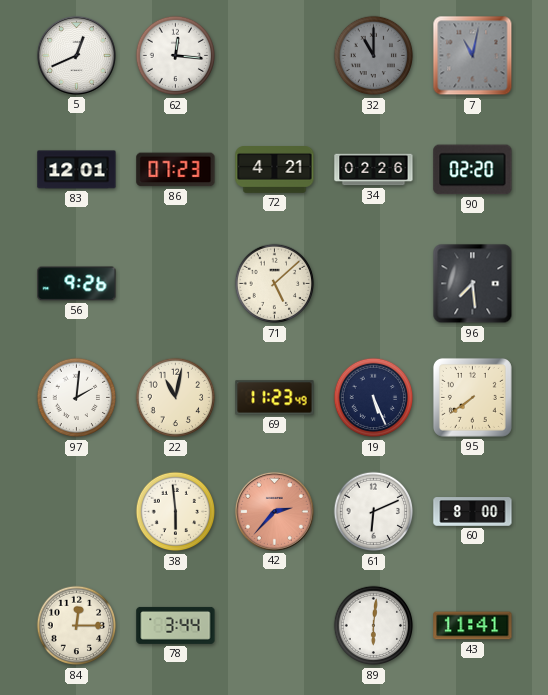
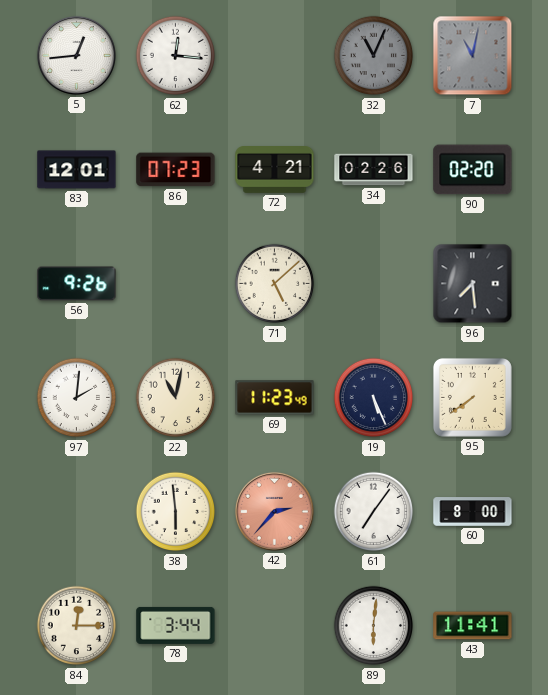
5: 12:41 -> 12:44
32: 11:00 -> 11:04
61: 6:11 -> 7:06
